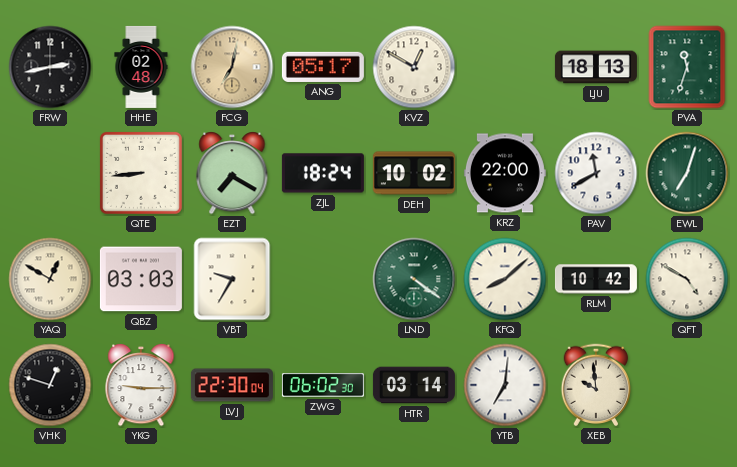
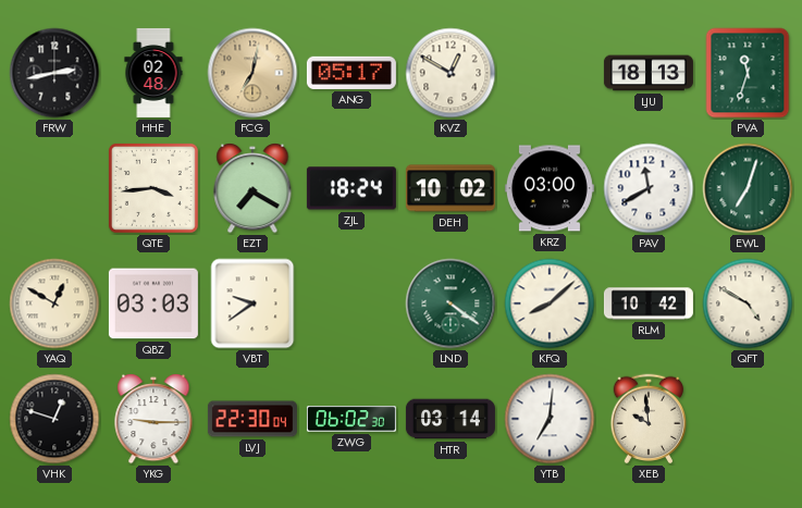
QTE: 8:44 -> 3:44
KRZ: 22:00 -> 03:00
VBT: 9:35 -> 9:39
